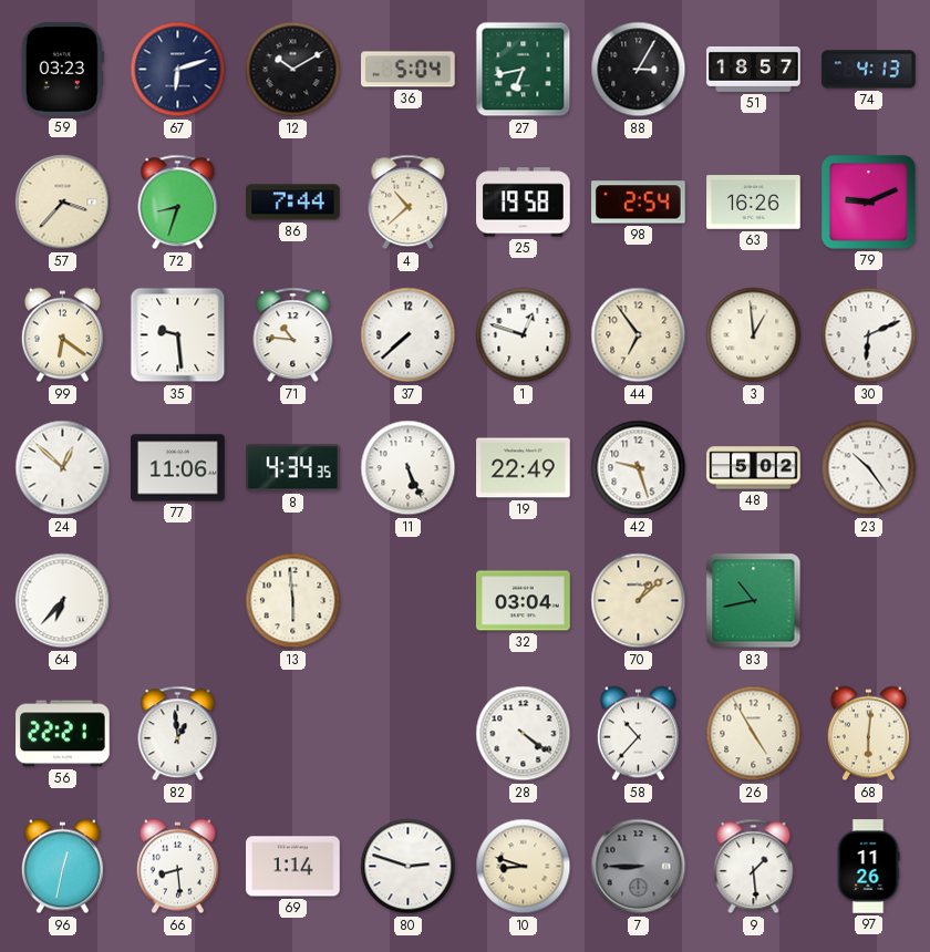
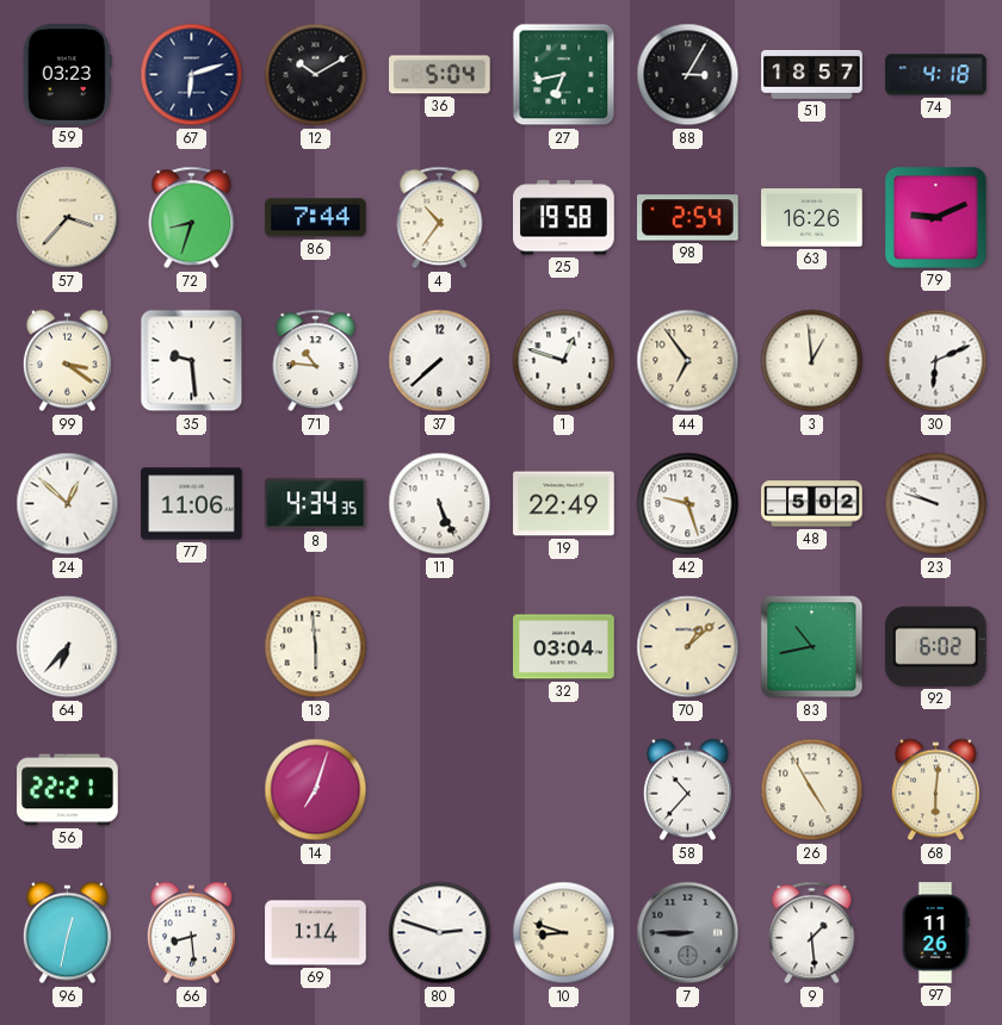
74: 4:13 -> 4:18
4: 10:38 -> 10:36
99: 6:21 -> 3:21
23: 10:24 -> 9:48
92: none -> 6:02
82: 12:59 -> none
14: none -> 7:03
28: 4:21 -> none
